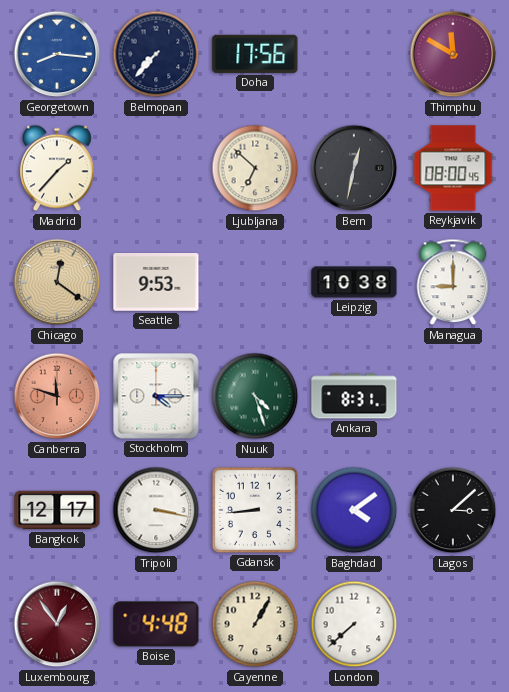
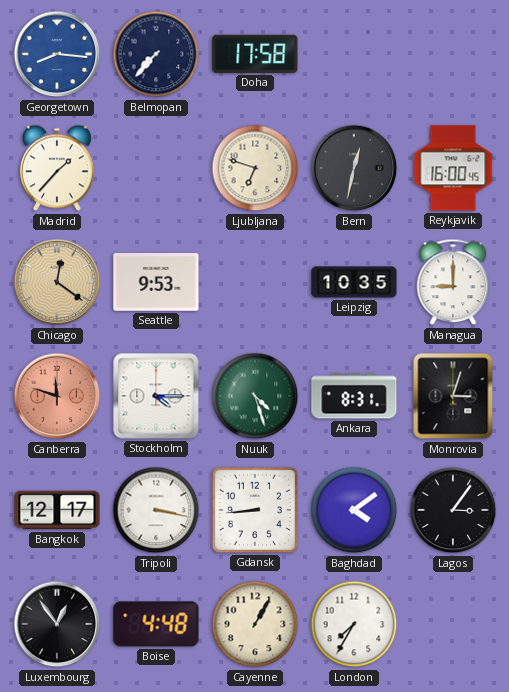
Doha: 17:56 -> 17:58
Thimphu: 11:50 -> none
Ljubljana: 6:52 -> 6:48
Reykjavik: 08:00 -> 16:00
Leipzig: 10:38 -> 10:35
Monrovia: none -> 3:03
Lagos: 3:08 -> 3:06
Luxembourg dial: burgundy -> black
London: 7:38 -> 7:35
